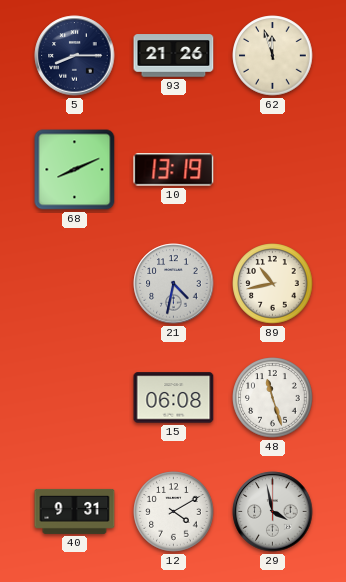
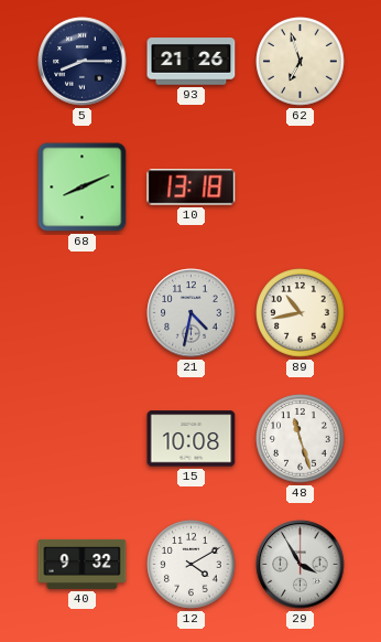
62: 11:57 -> 6:57
10: 13:19 -> 13:18
15: 06:08 -> 10:08
40: 9:31 -> 9:32
29: 3:58 -> 3:55
